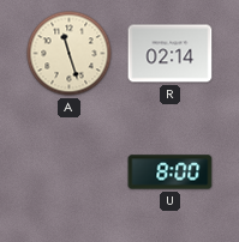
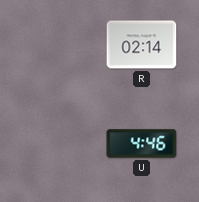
A: 11:27 -> none
U: 8:00 -> 4:46
